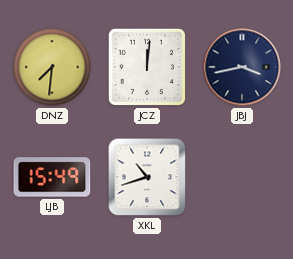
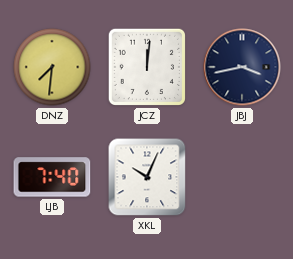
LJB: 15:49 -> 7:40
XKL: 10:42 -> 10:04
